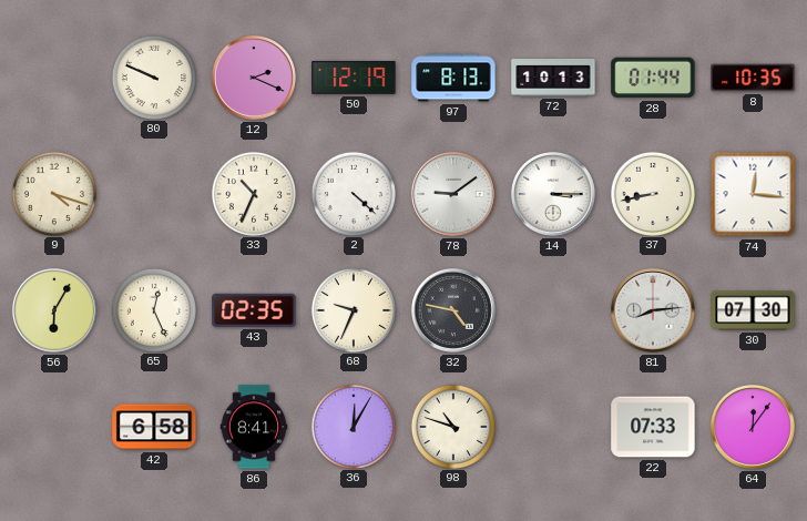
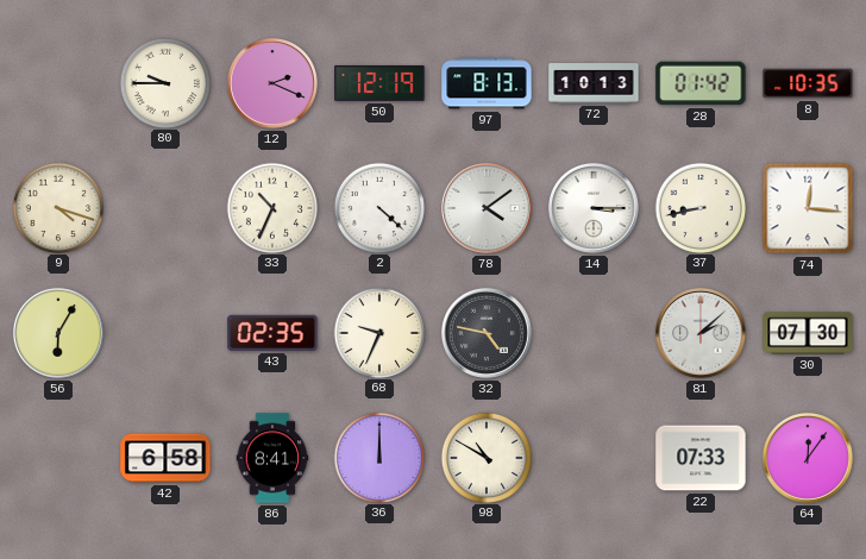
80: 9:49 -> 9:45
28: 01:44 -> 01:42
78: 9:09 -> 4:09
65: 12:26 -> none
81: 8:14 -> 2:08
36: 12:05 -> 12:00
98: 10:48 -> 10:50
